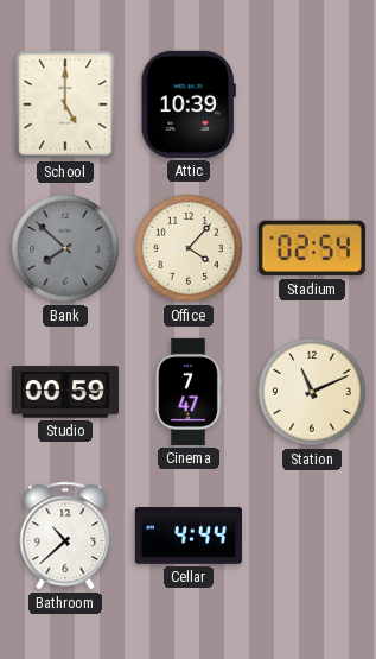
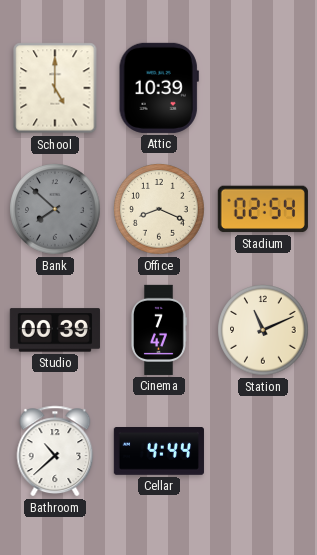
Office: 4:07 -> 8:19
Studio: 00:59 -> 00:39
